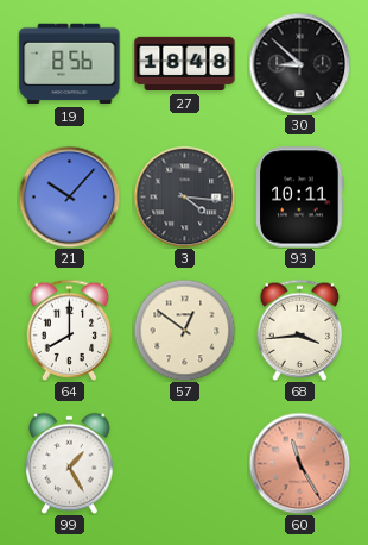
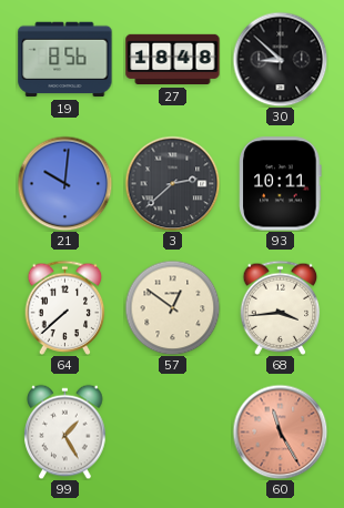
21: 10:07 -> 10:01
3: 4:16 -> 2:38
64: 8:00 -> 7:38
